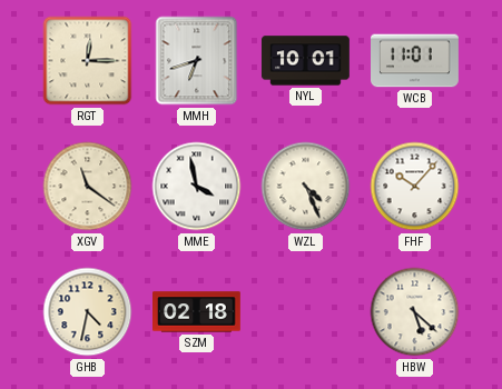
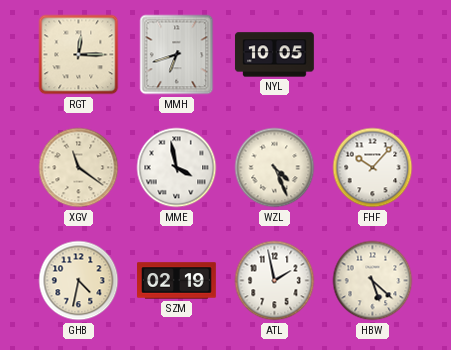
NYL: 10:01 -> 10:05
WCB: 11:01 -> none
SZM: 02:18 -> 02:19
ATL: none -> 1:58
